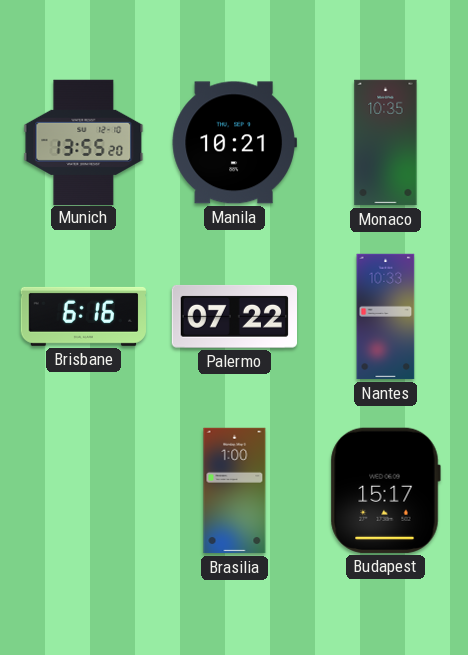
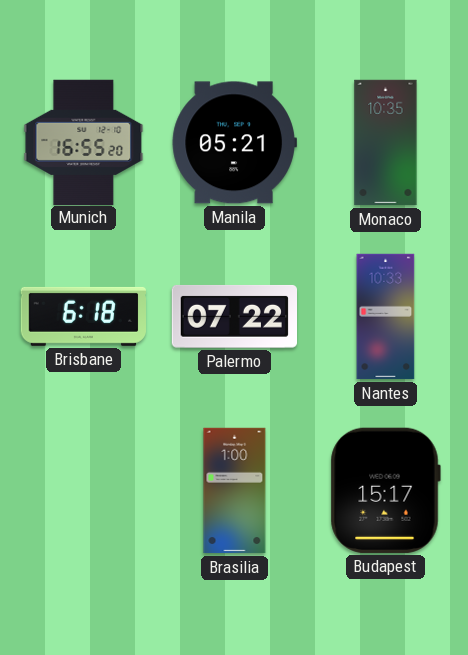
Munich: 13:55 -> 16:55
Manila: 10:21 -> 05:21
Brisbane: 6:16 -> 6:18
